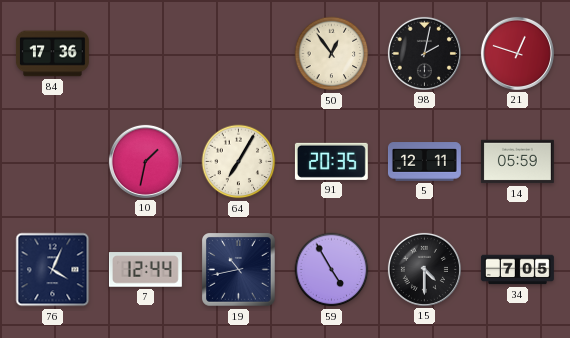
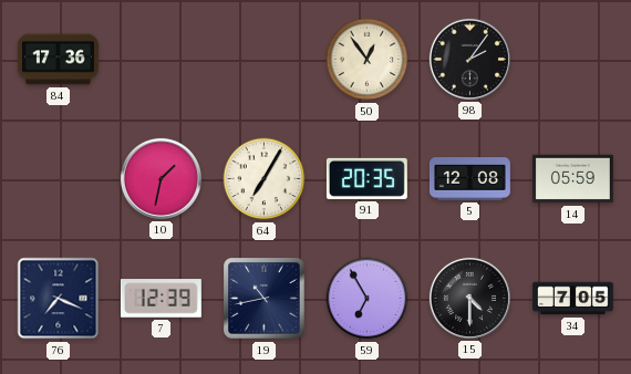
98: 2:02 -> 2:06
21: 12:48 -> none
5: 12:11 -> 12:08
76: 4:04 -> 7:19
7: 12:44 -> 12:39
59: 4:55 -> 6:55
